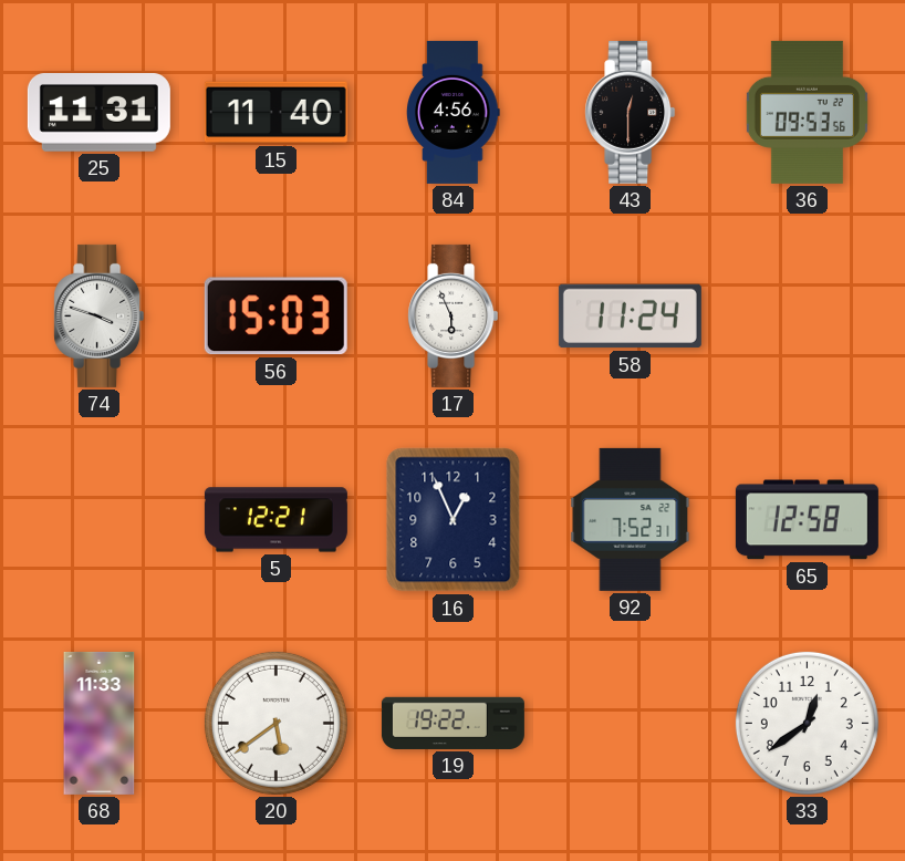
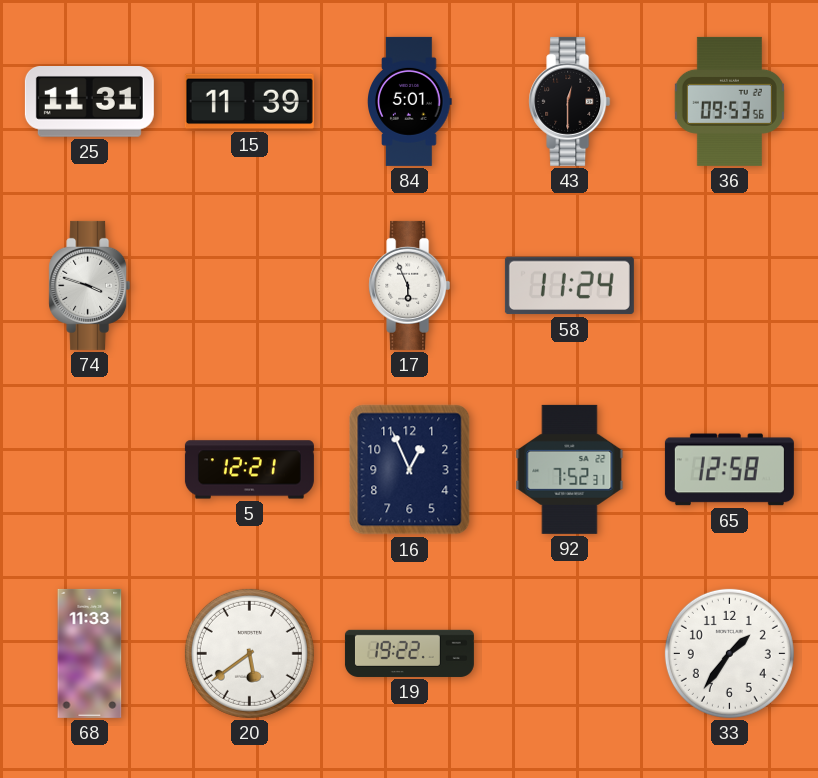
15: 11:40 -> 11:39
84: 4:56 -> 5:01
56: 15:03 -> none
33: 12:39 -> 1:36
